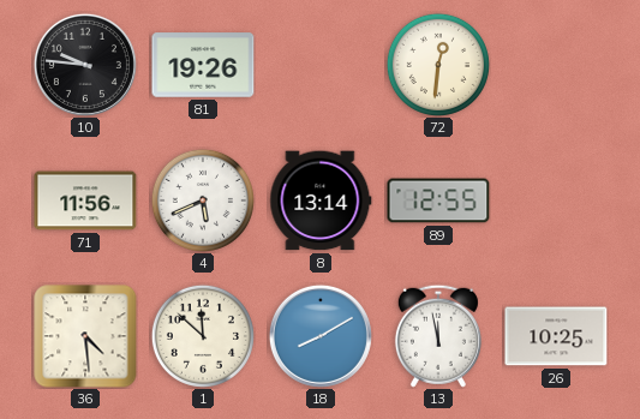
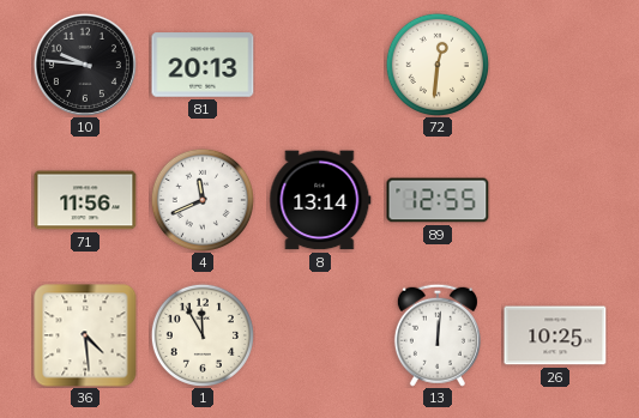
81: 19:26 -> 20:13
4: 5:41 -> 11:41
1: 11:52 -> 11:55
18: 8:10 -> none
13: 11:58 -> 12:01
